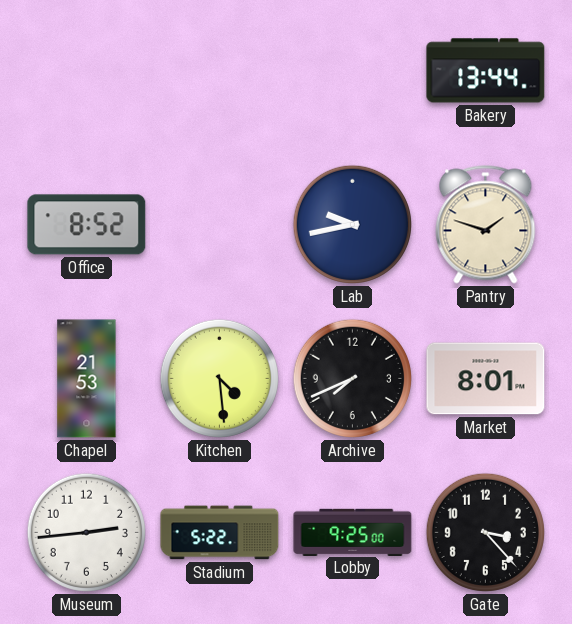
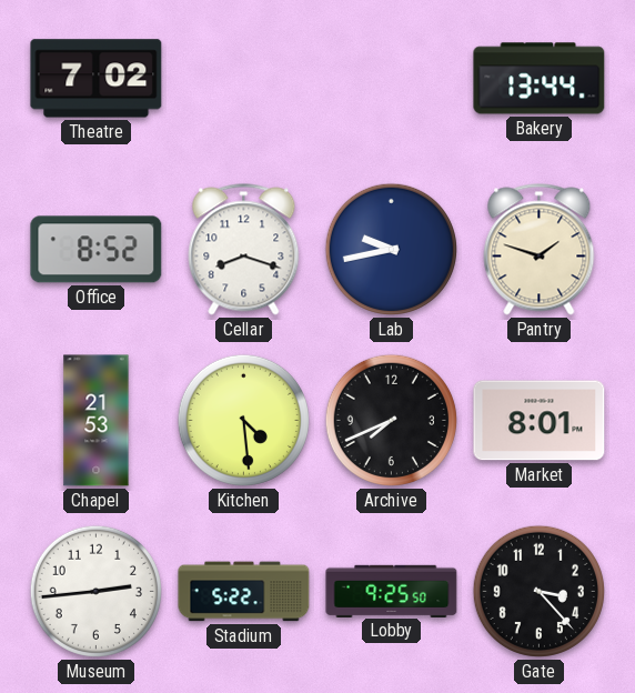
Theatre: none -> 7:02
Cellar: none -> 8:18
Lobby: 9:25:00 -> 9:25:50
